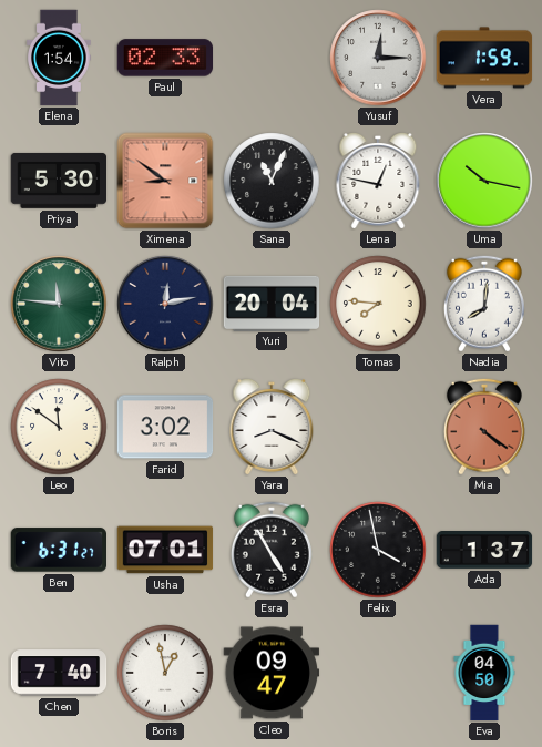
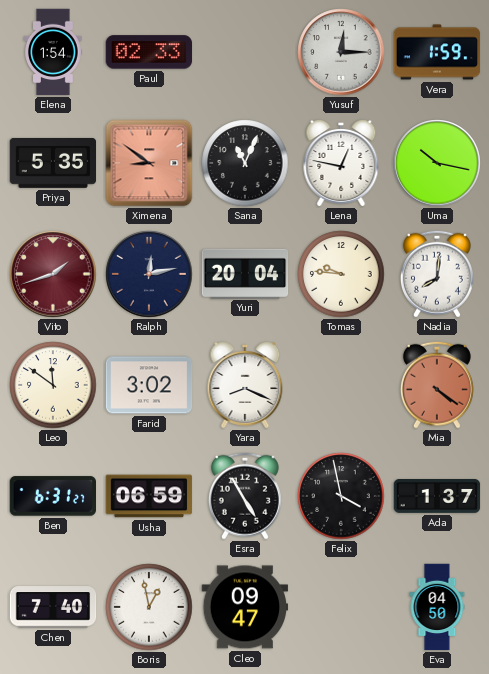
Priya: 5:30 -> 5:35
Vito: 11:46 -> 1:42
Vito dial: green -> burgundy
Tomas: 7:46 -> 9:46
Usha: 07:01 -> 06:59
